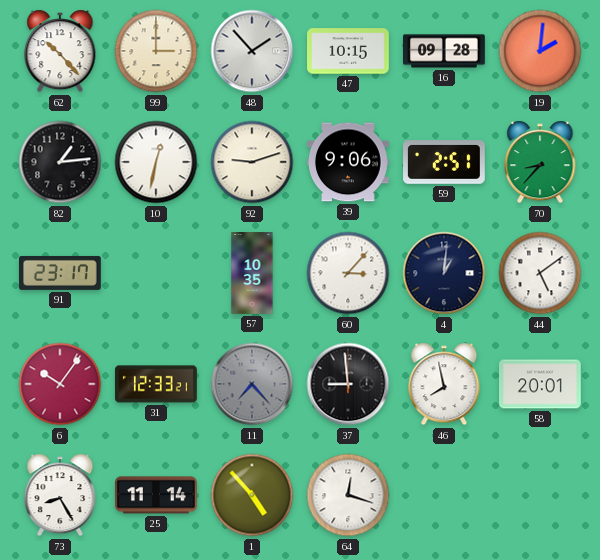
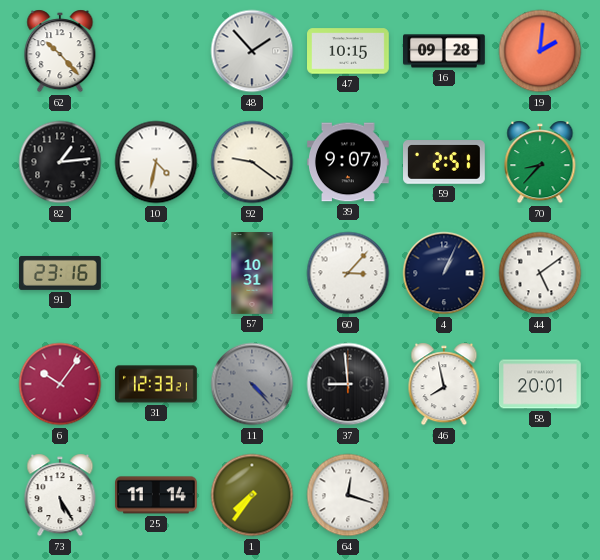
99: 3:00 -> none
10: 12:32 -> 4:32
92: 9:12 -> 9:21
39: 9:06 -> 9:07
91: 23:17 -> 23:16
57: 10:35 -> 10:31
4: 1:01 -> 1:04
11: 7:23 -> 4:23
73: 8:25 -> 5:25
1: 4:53 -> 7:36
